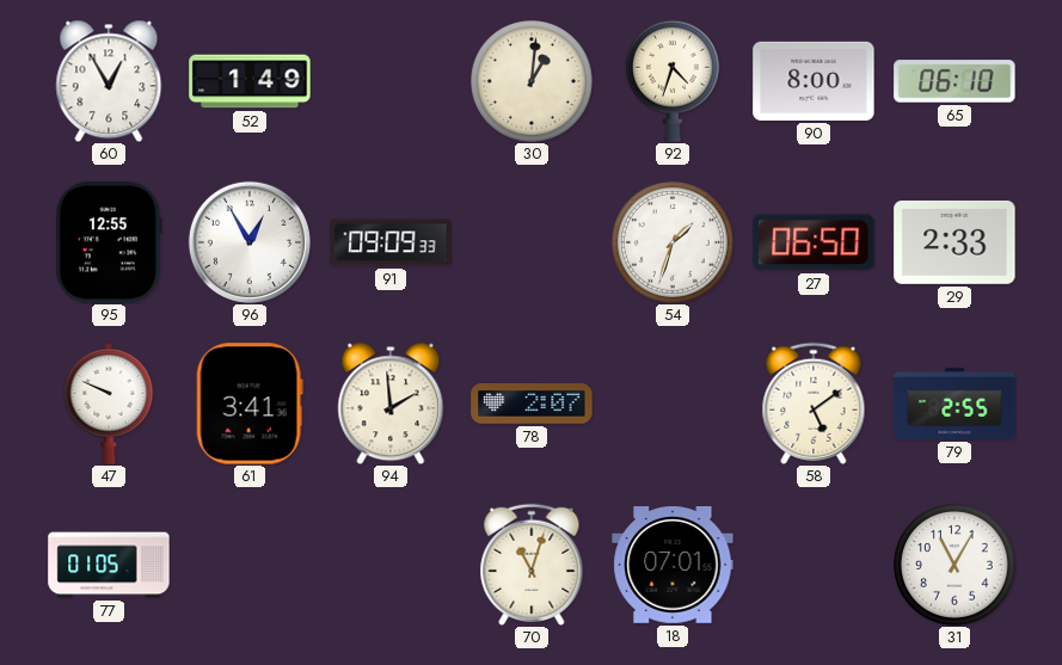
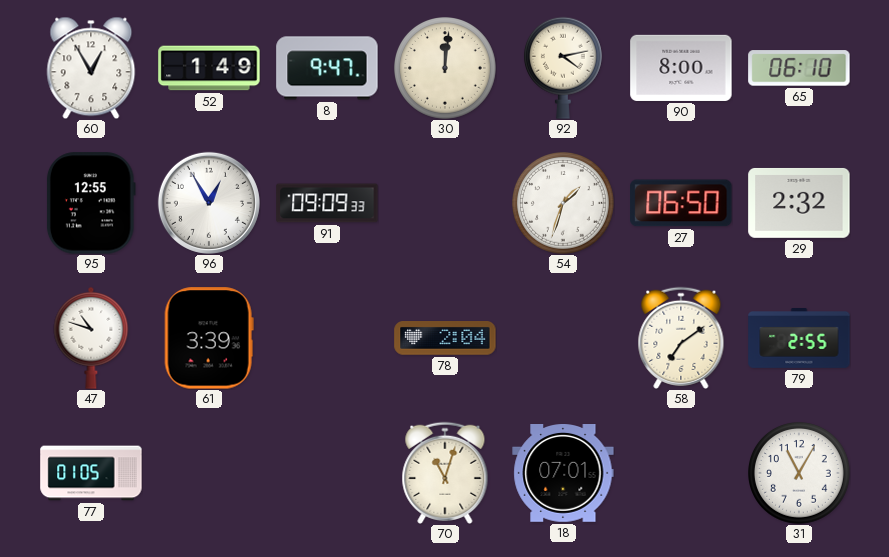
8: none -> 9:47
30: 1:01 -> 12:01
92: 4:33 -> 4:13
29: 2:33 -> 2:32
47: 9:49 -> 10:48
61: 3:41 -> 3:39
94: 1:59 -> none
78: 2:07 -> 2:04
58: 5:09 -> 7:09
